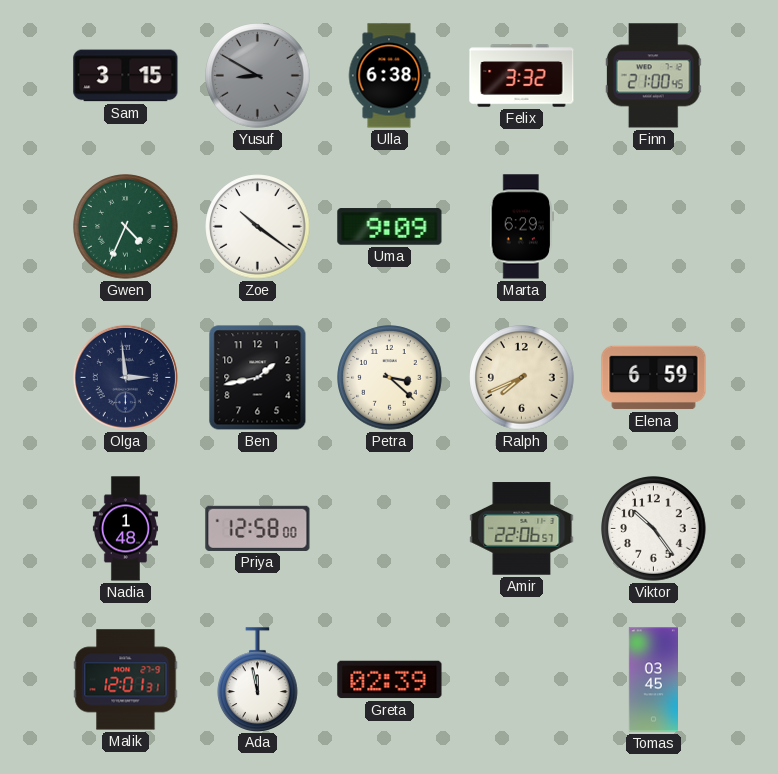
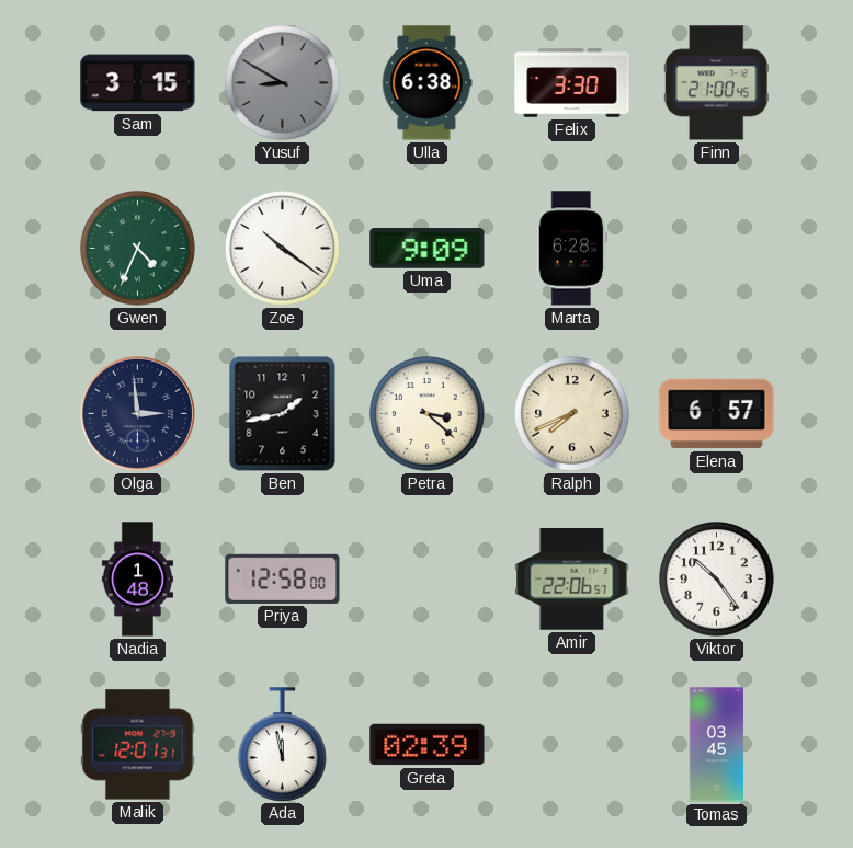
Felix: 3:32 -> 3:30
Marta: 6:29 -> 6:28
Elena: 6:59 -> 6:57
